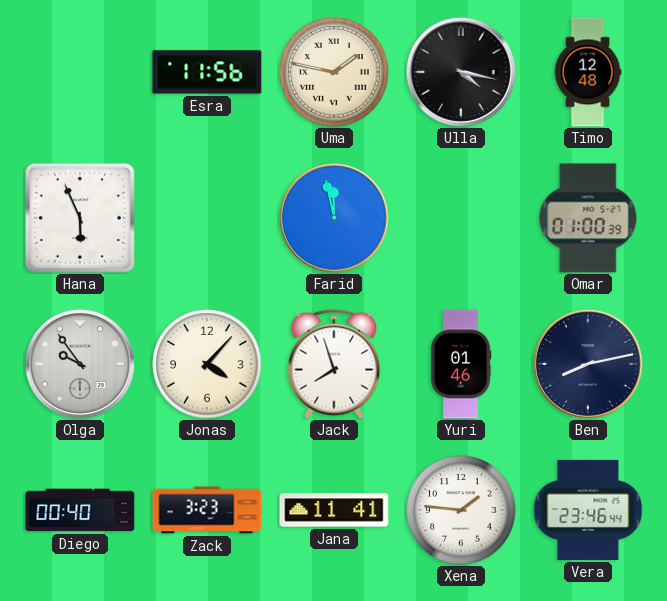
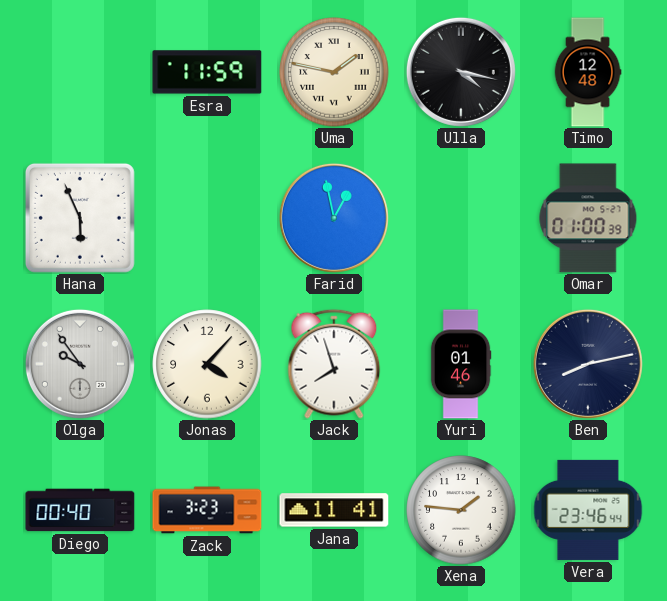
Esra: 11:56 -> 11:59
Farid: 11:58 -> 12:58
